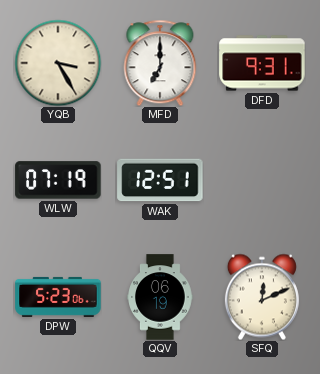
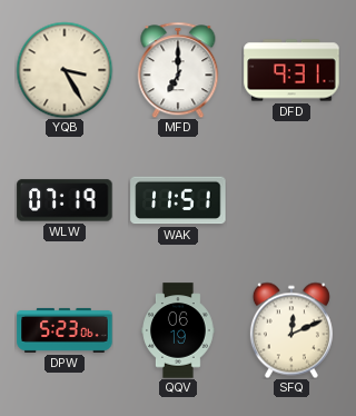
WAK: 12:51 -> 11:51
